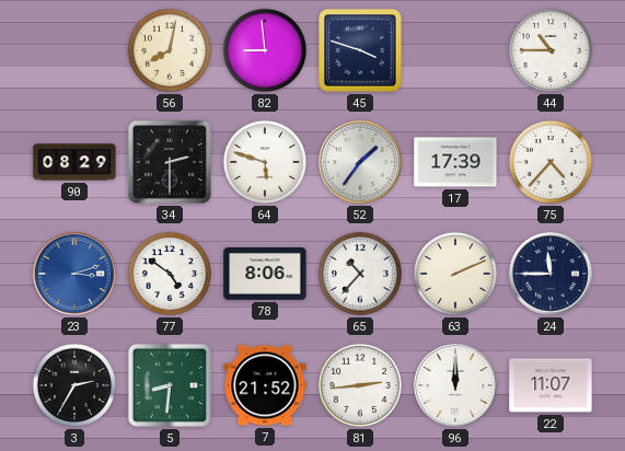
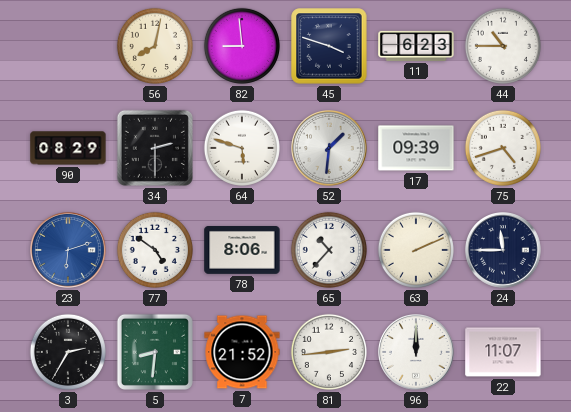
11: none -> 6:23
52: 1:36 -> 1:31
17: 17:39 -> 09:39
75: 4:37 -> 4:42
23: 3:12 -> 6:12
